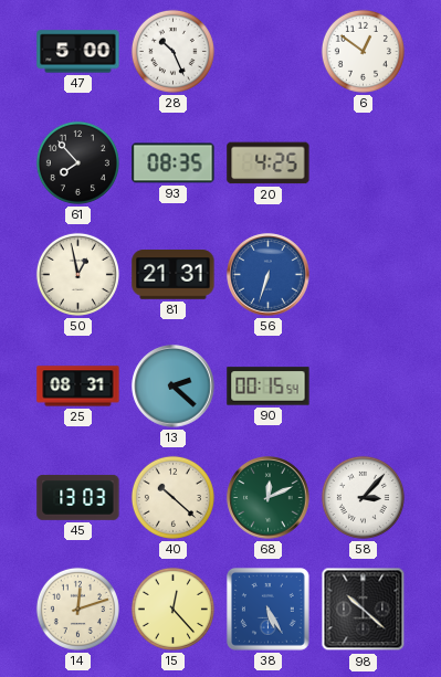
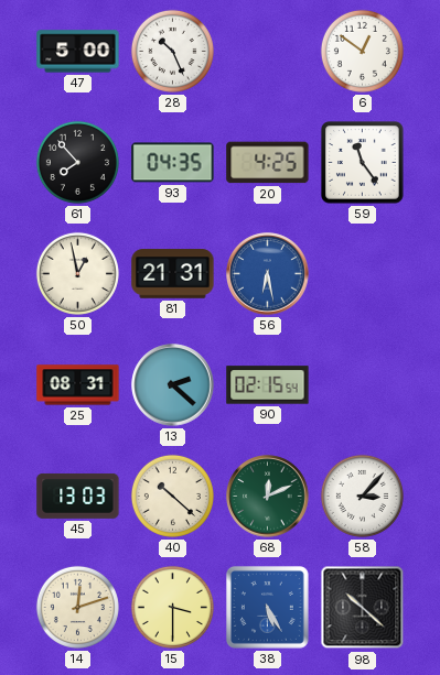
93: 08:35 -> 04:35
59: none -> 11:24
56: 6:33 -> 6:28
90: 00:15 -> 02:15
15: 12:23 -> 3:30
